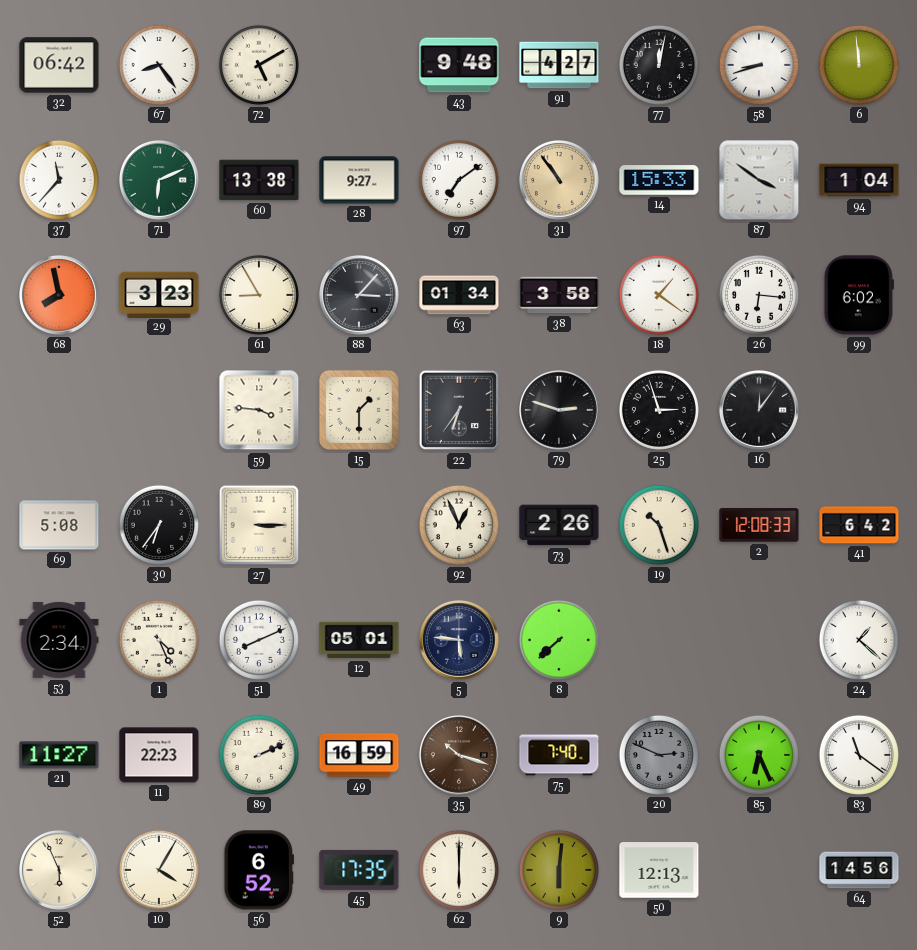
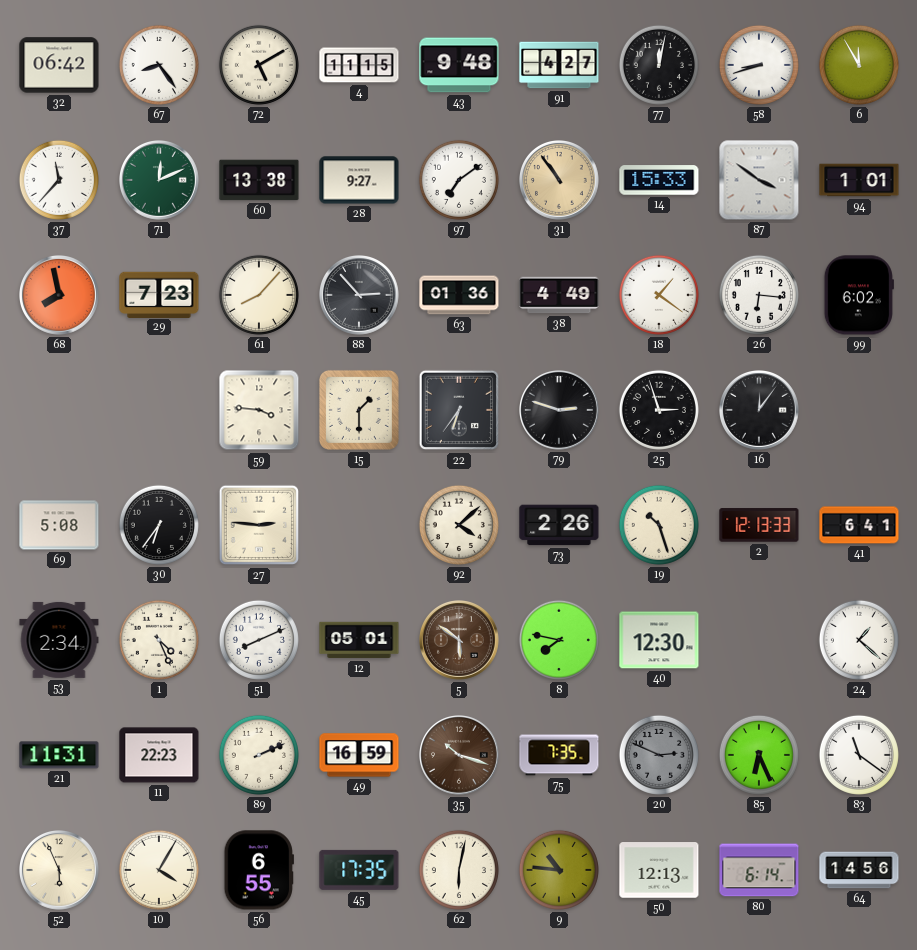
4: none -> 11:15
6: 11:59 -> 11:55
71: 6:11 -> 12:11
94: 1:04 -> 1:01
29: 3:23 -> 7:23
61: 8:55 -> 8:07
88: 3:07 -> 2:53
63: 01:34 -> 01:36
38: 3:58 -> 4:49
27: 3:15 -> 2:46
92: 12:56 -> 4:08
2: 12:08 -> 12:13
41: 6:42 -> 6:41
5: 5:46 -> 5:51
5 dial: navy -> brown
8: 7:38 -> 7:47
40: none -> 12:30
21: 11:27 -> 11:31
75: 7:40 -> 7:35
56: 6:52 -> 6:55
62: 6:00 -> 6:02
9: 6:01 -> 10:46
80: none -> 6:14
